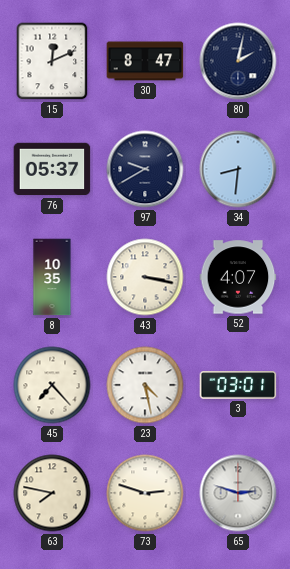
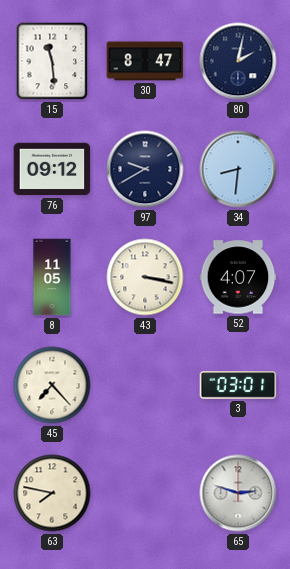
15: 12:11 -> 11:29
76: 05:37 -> 09:12
8: 10:35 -> 11:05
23: 4:28 -> none
73: 2:48 -> none
